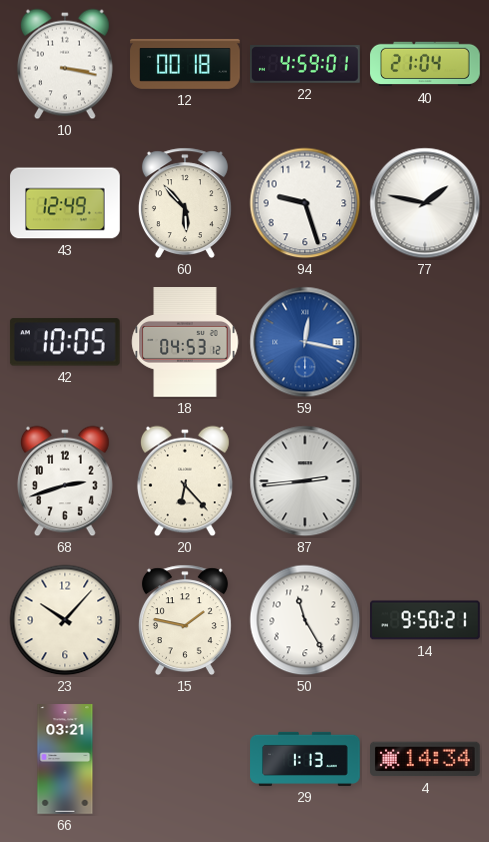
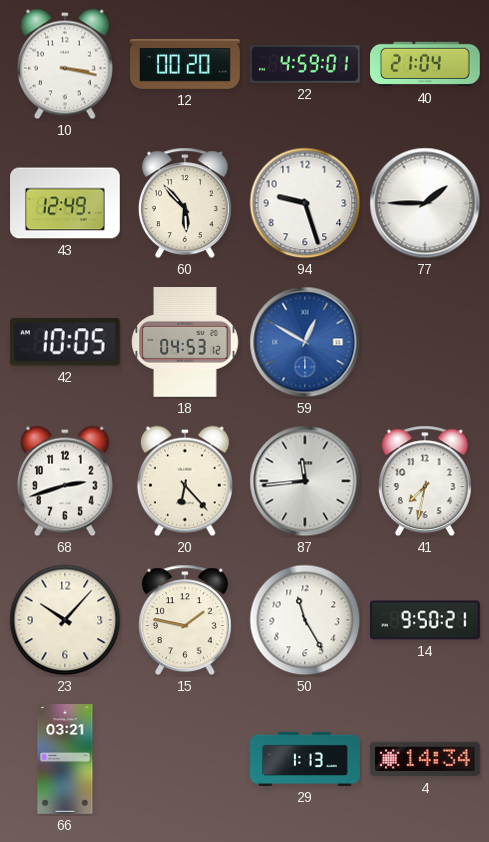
12: 00:18 -> 00:20
77: 1:47 -> 1:45
59: 12:17 -> 12:50
87: 2:44 -> 11:44
41: none -> 7:32
